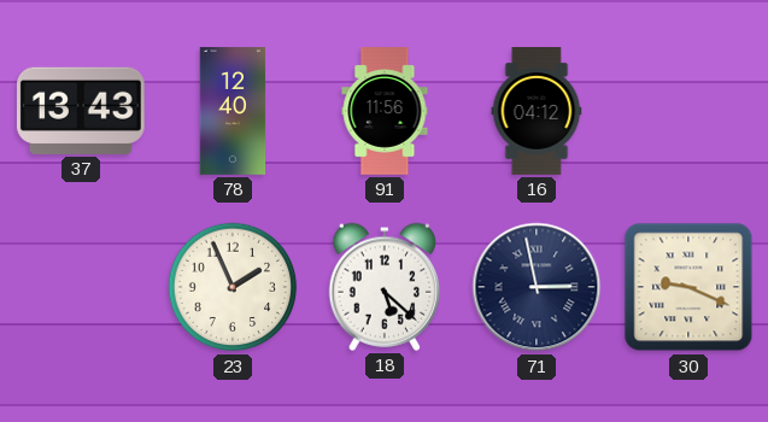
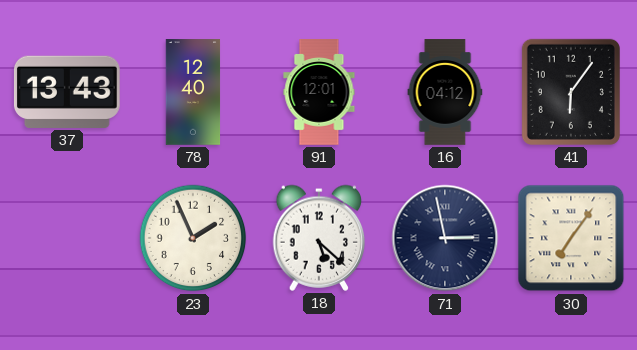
91: 11:56 -> 12:01
41: none -> 6:06
30: 9:19 -> 7:06
